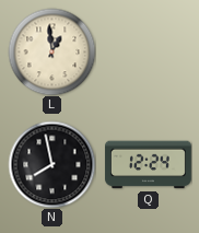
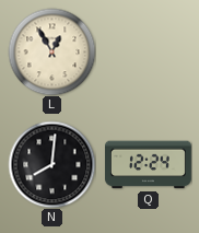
L: 12:59 -> 12:55
N: 7:58 -> 8:01
